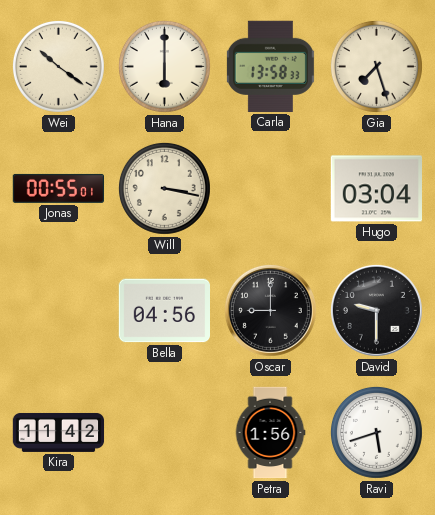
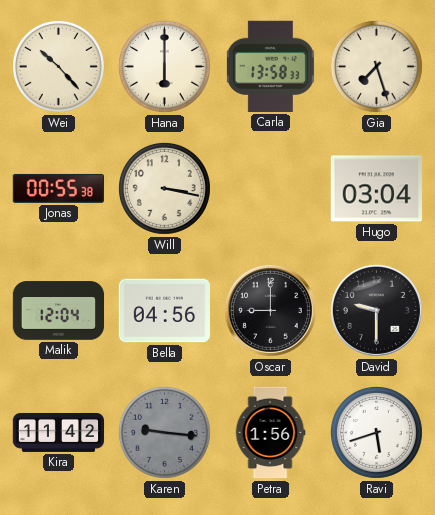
Wei: 10:21 -> 10:23
Jonas: 00:55:01 -> 00:55:38
Malik: none -> 12:04
Karen: none -> 9:16
